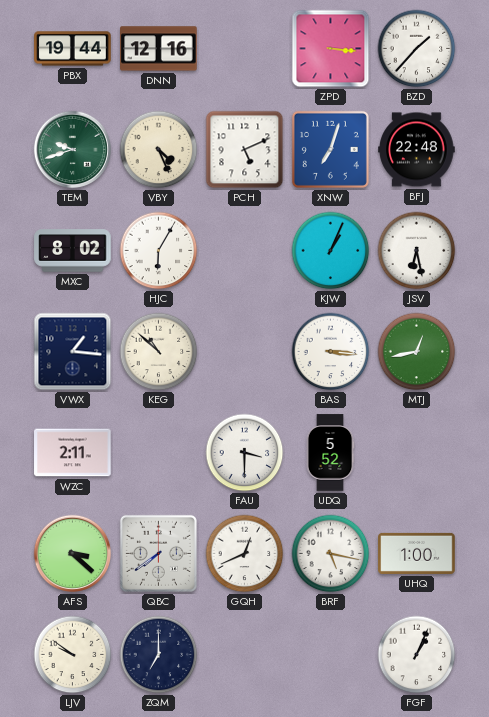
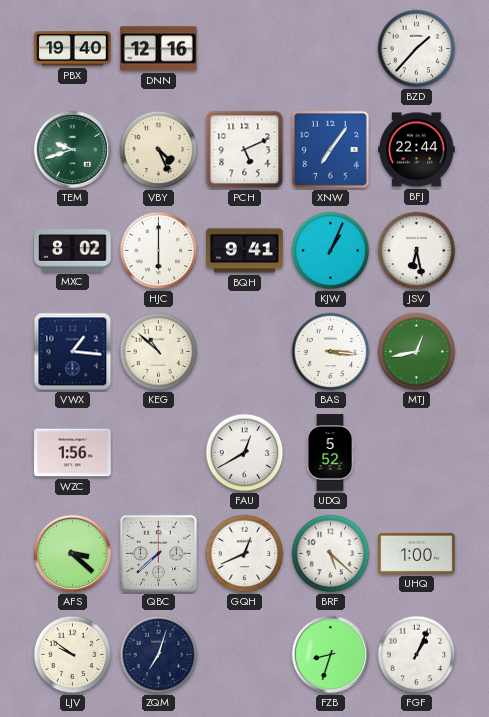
PBX: 19:44 -> 19:40
ZPD: 3:16 -> none
XNW: 7:03 -> 7:06
BFJ: 22:48 -> 22:44
HJC: 6:05 -> 6:00
BQH: none -> 9:41
WZC: 2:11 -> 1:56
FAU: 3:30 -> 12:40
QBC: 7:39 -> 7:38
BRF: 5:17 -> 5:22
ZQM: 7:00 -> 7:03
FZB: none -> 8:33
